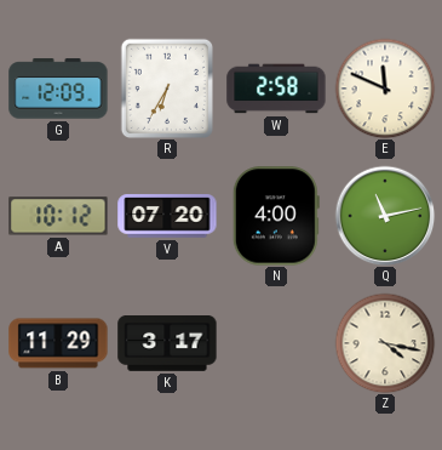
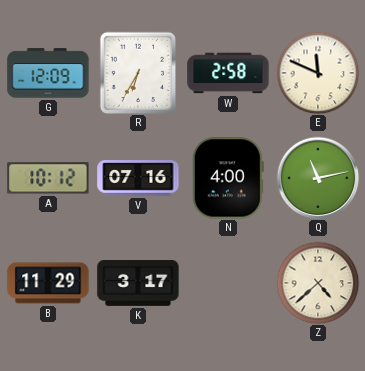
V: 07:20 -> 07:16
Z: 4:17 -> 4:38
